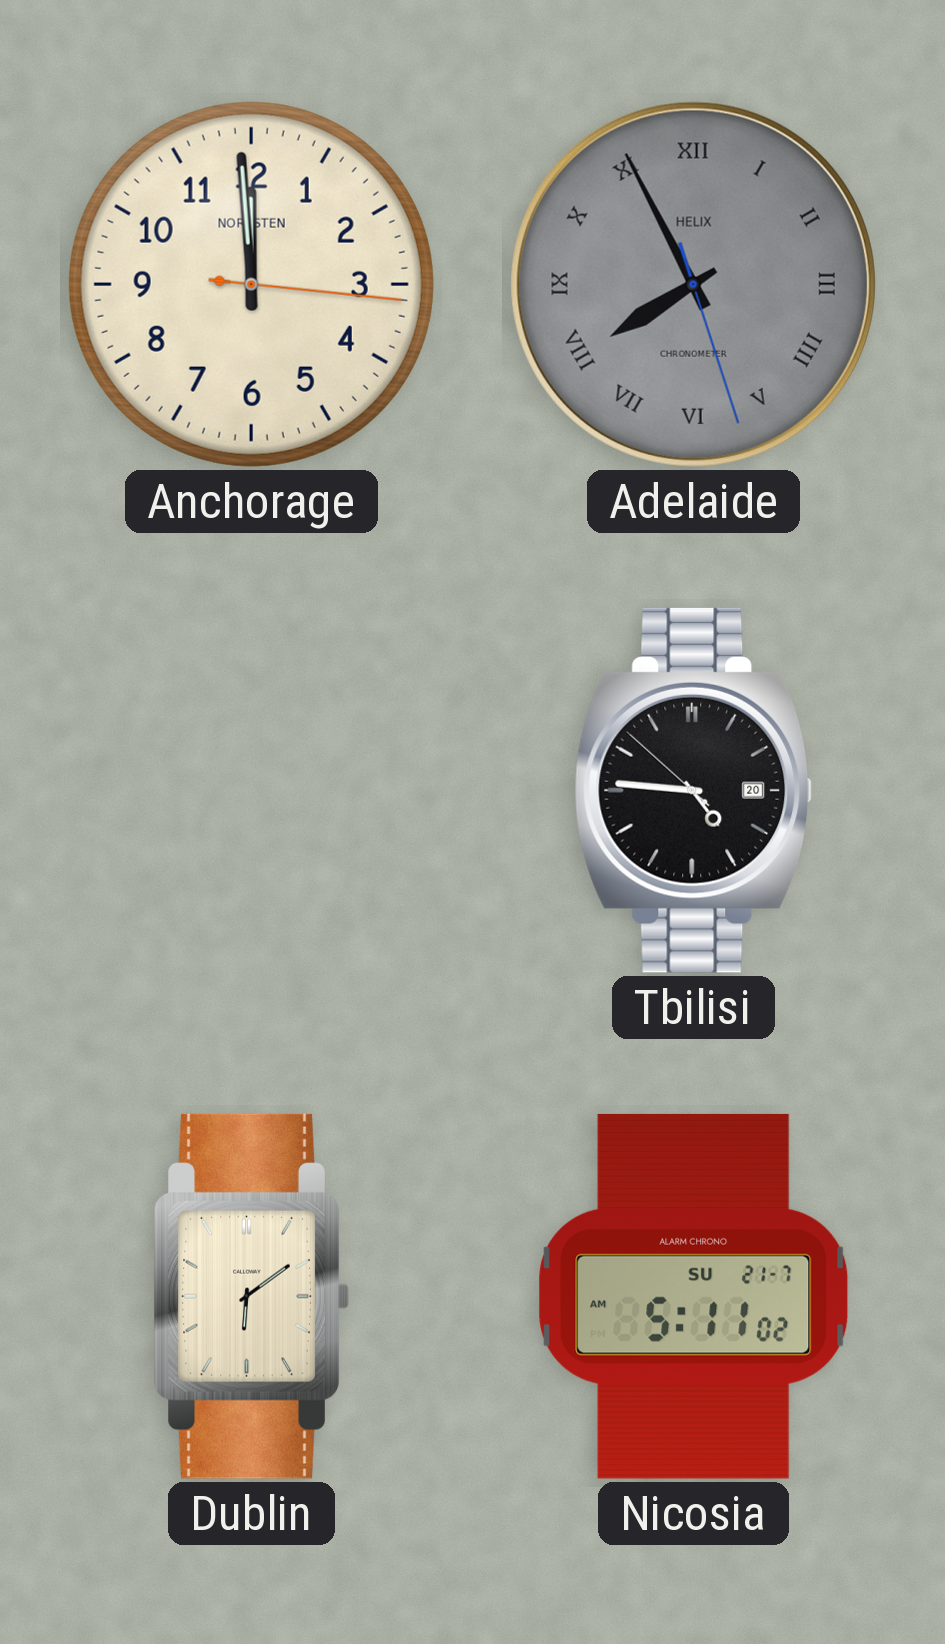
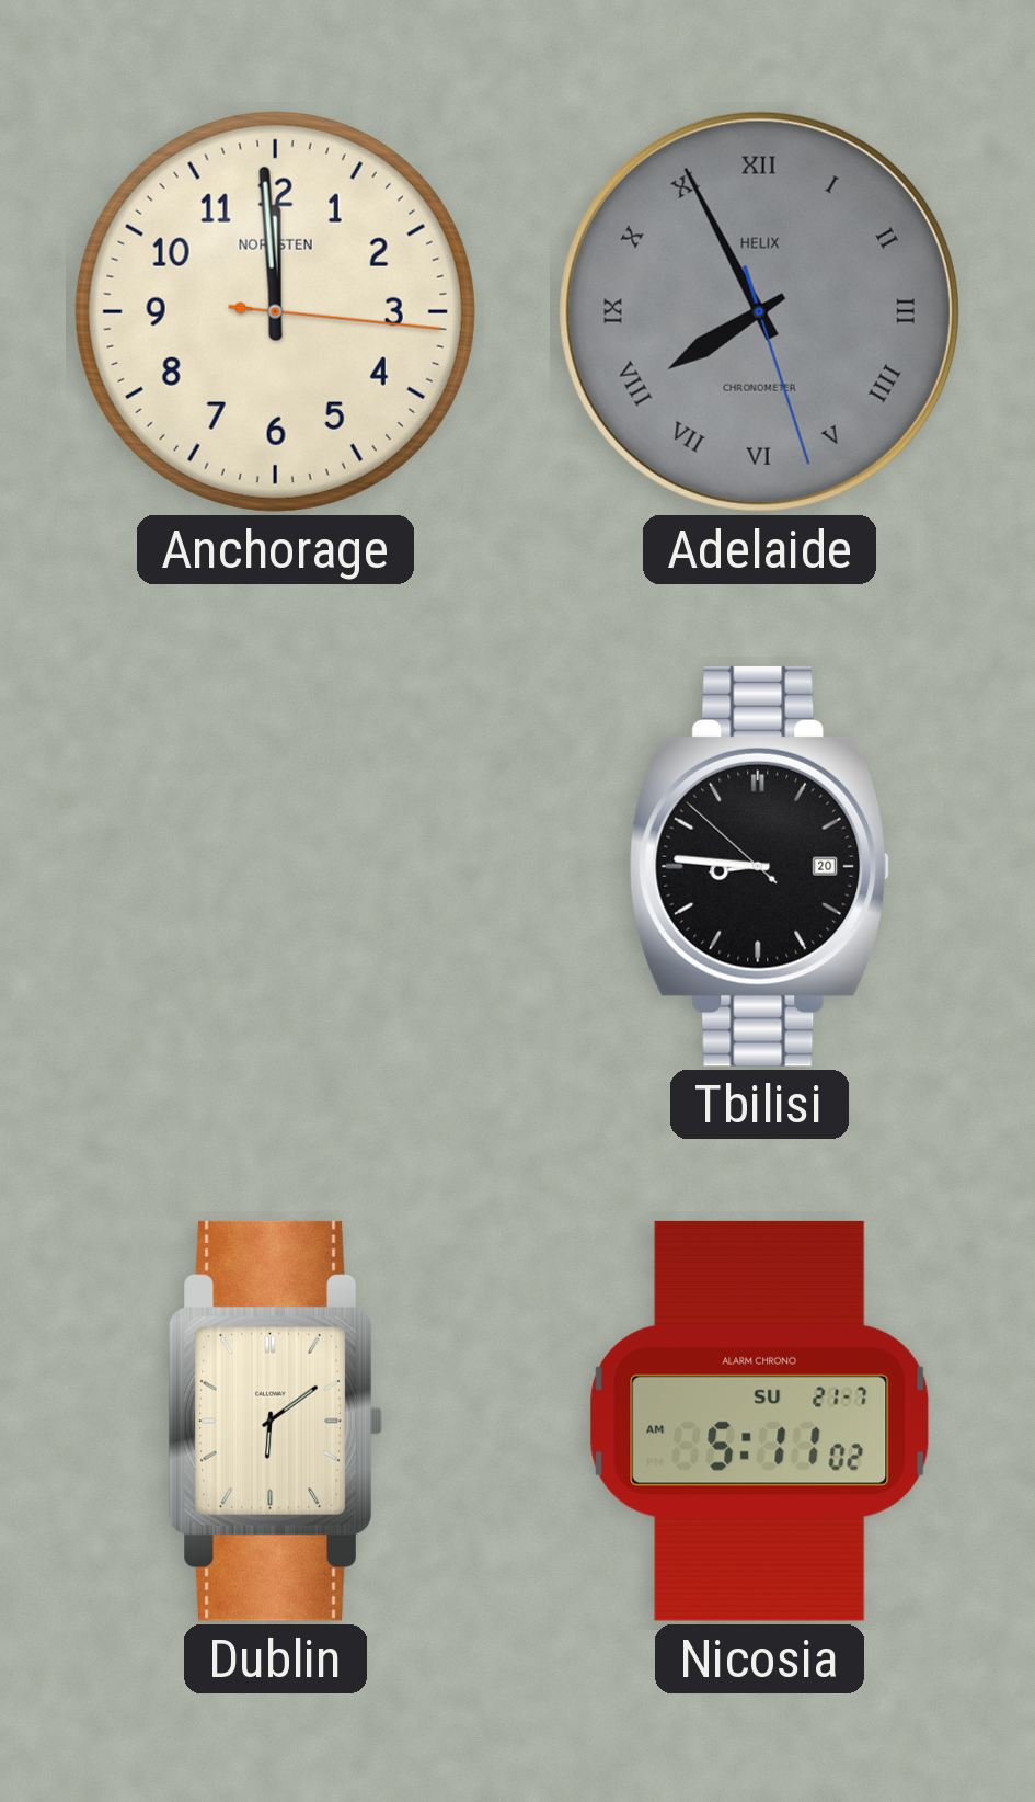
Tbilisi: 4:45 -> 8:45
